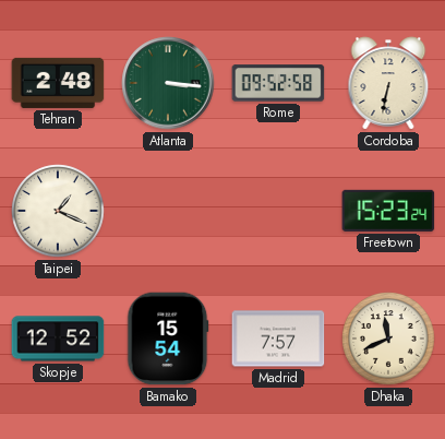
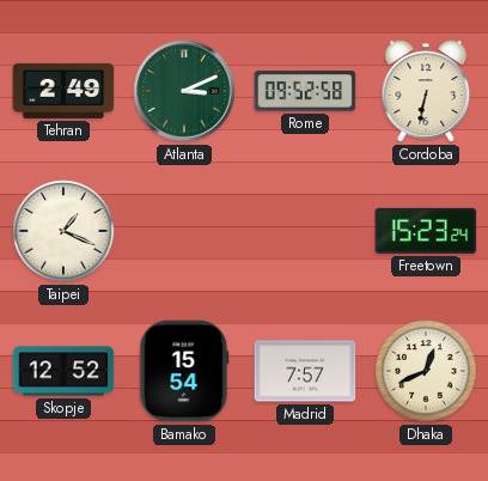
Tehran: 2:48 -> 2:49
Atlanta: 3:16 -> 3:11
Dhaka: 11:41 -> 12:41
